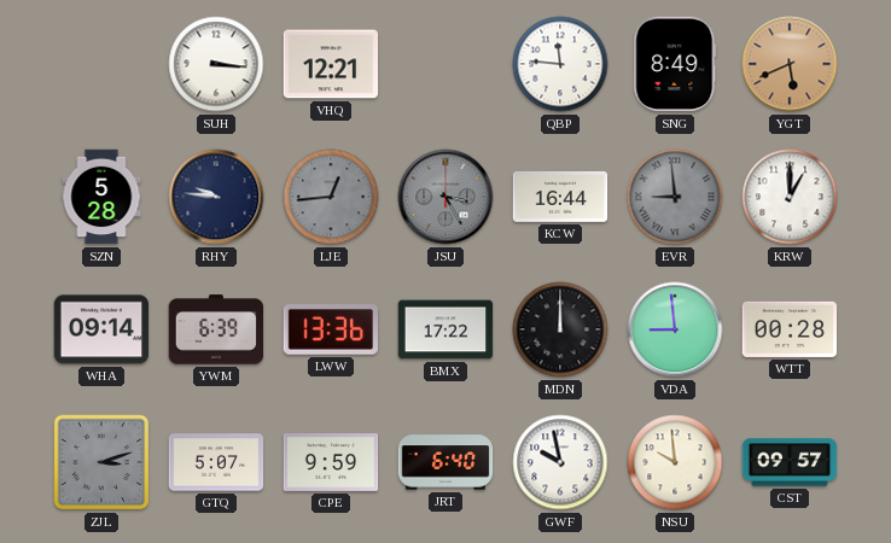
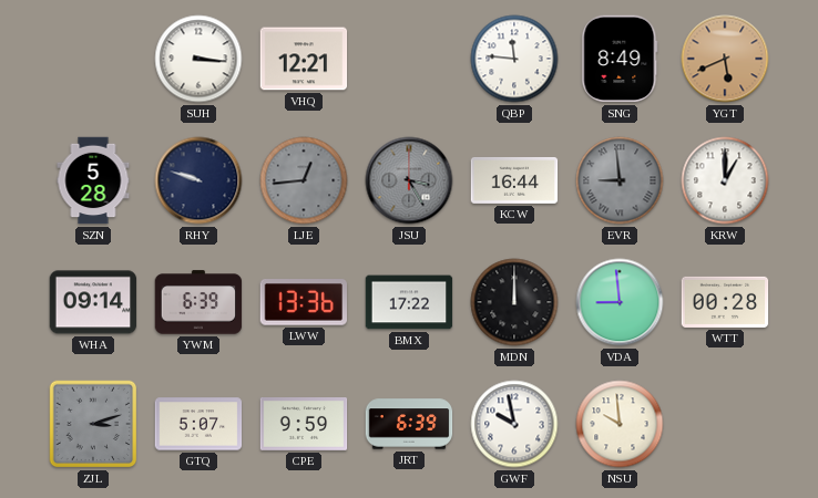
RHY: 9:46 -> 9:48
JRT: 6:40 -> 6:39
CST: 09:57 -> none
